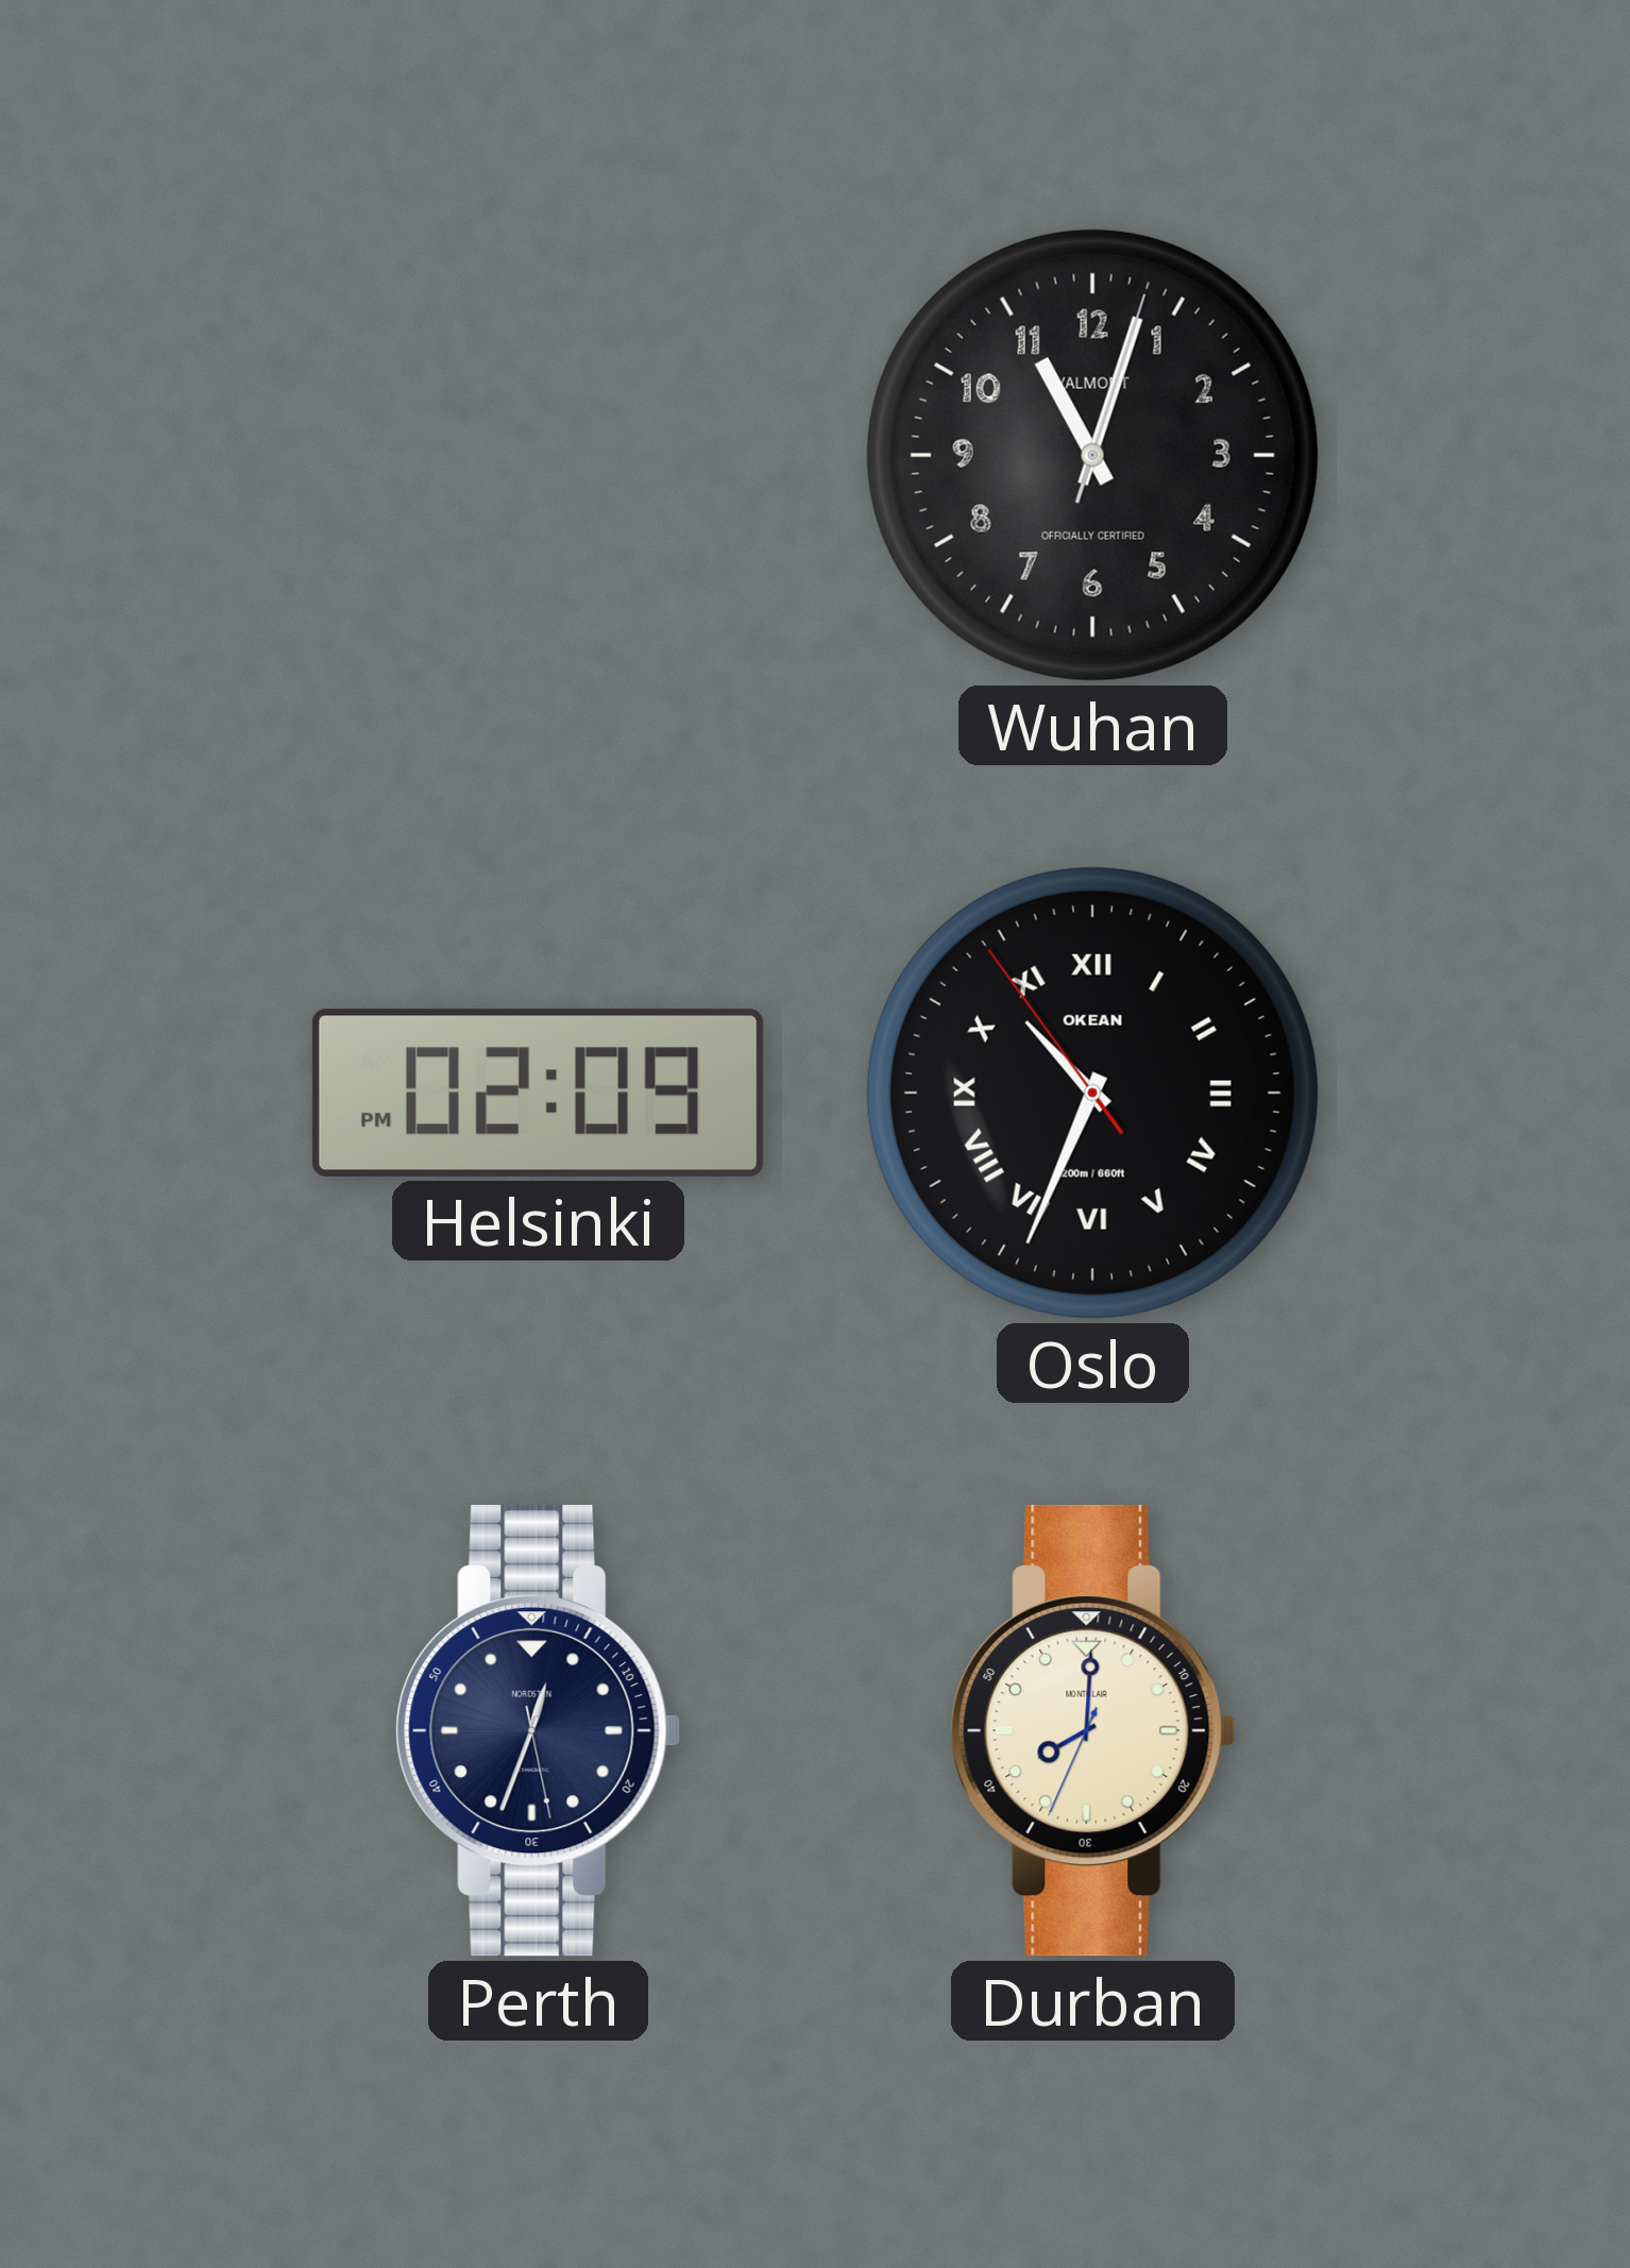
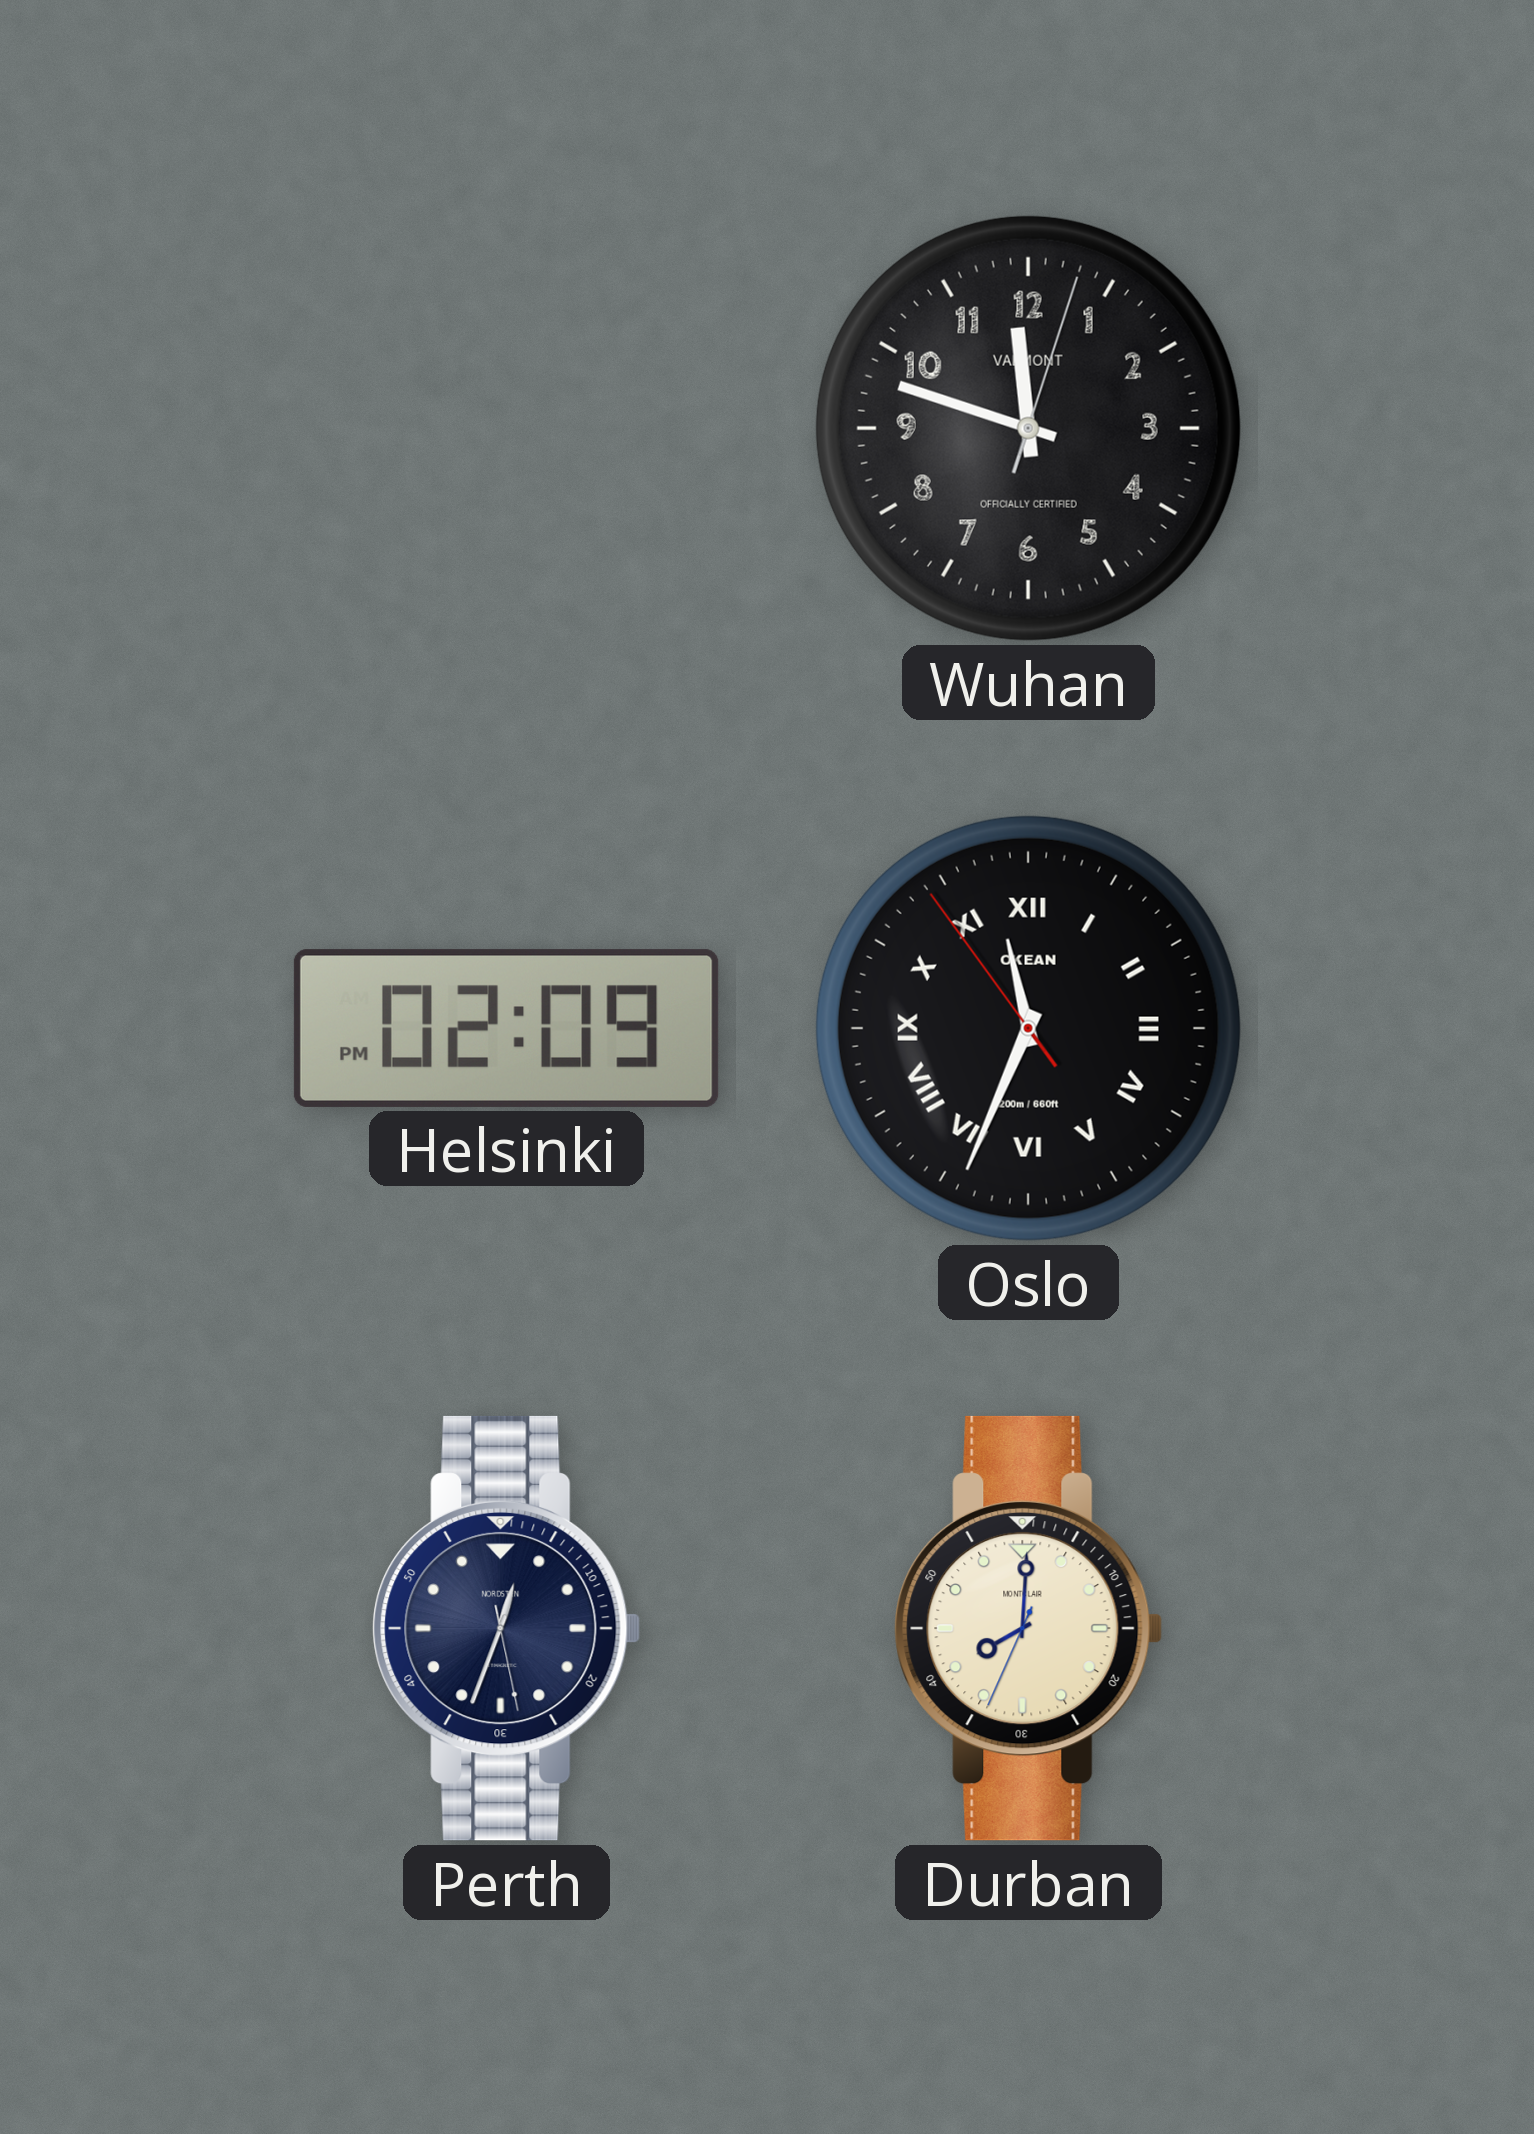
Wuhan: 11:03 -> 11:48
Oslo: 10:33 -> 11:33
